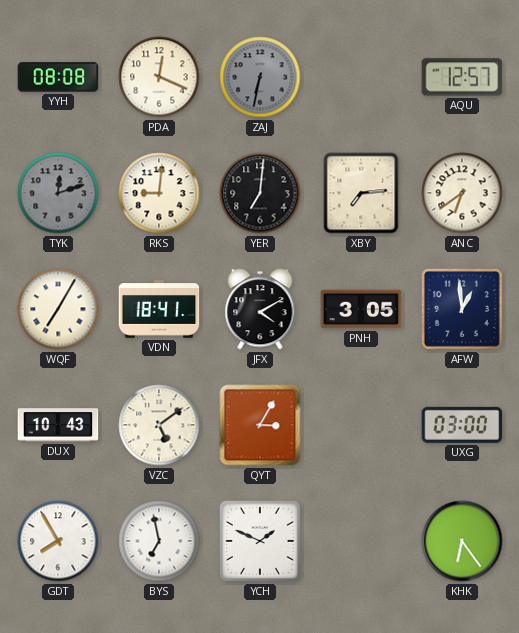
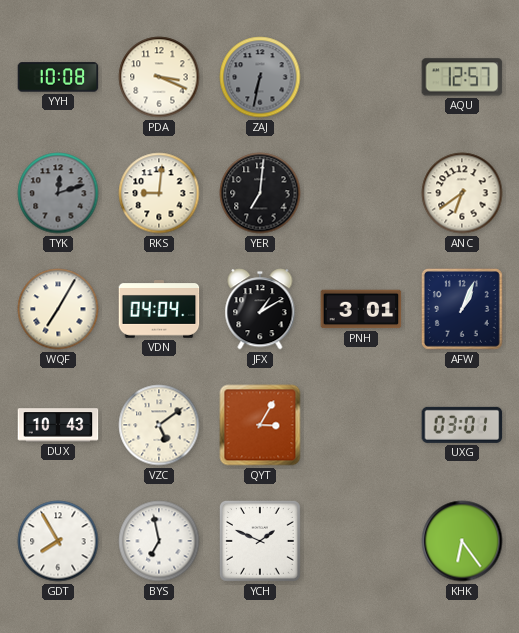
YYH: 08:08 -> 10:08
PDA: 12:19 -> 3:19
XBY: 7:14 -> none
VDN: 18:41 -> 04:04
JFX: 4:10 -> 1:10
PNH: 3:05 -> 3:01
AFW: 12:59 -> 1:04
UXG: 03:00 -> 03:01
